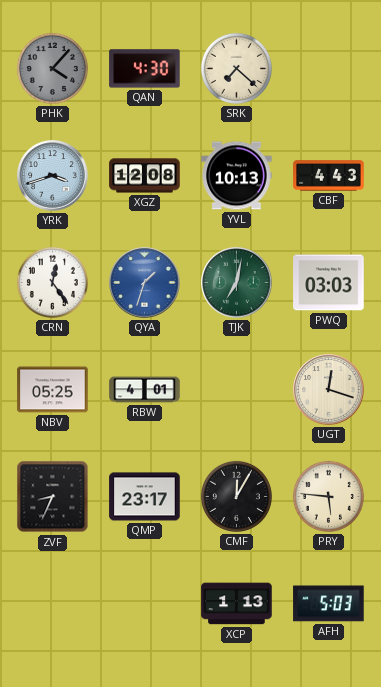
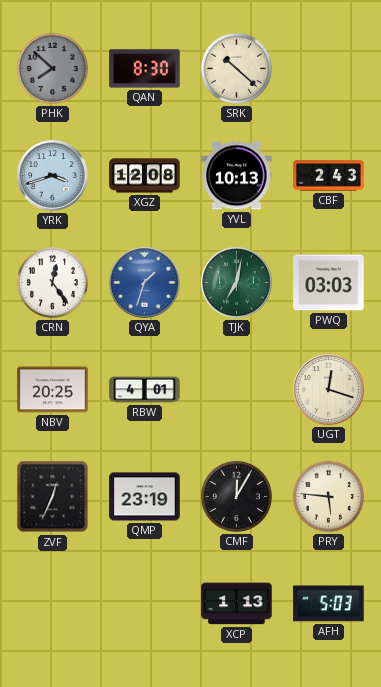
PHK: 4:07 -> 7:52
QAN: 4:30 -> 8:30
SRK: 7:22 -> 10:22
CBF: 4:43 -> 2:43
NBV: 05:25 -> 20:25
ZVF: 8:34 -> 12:34
QMP: 23:17 -> 23:19
